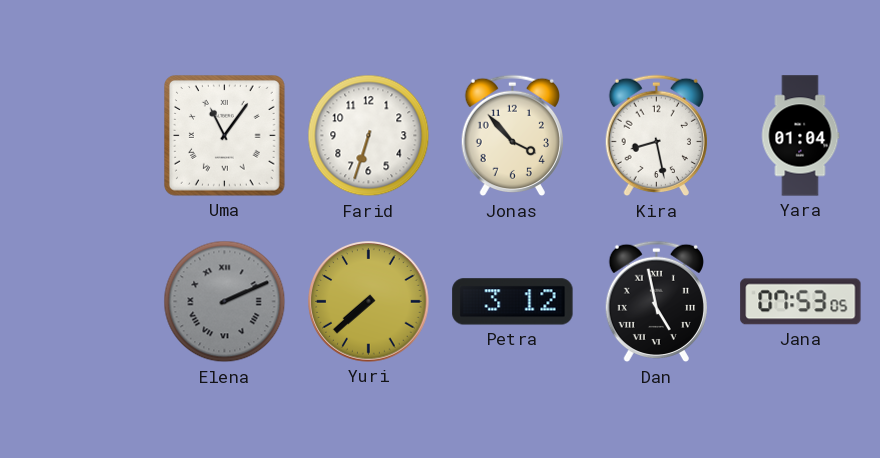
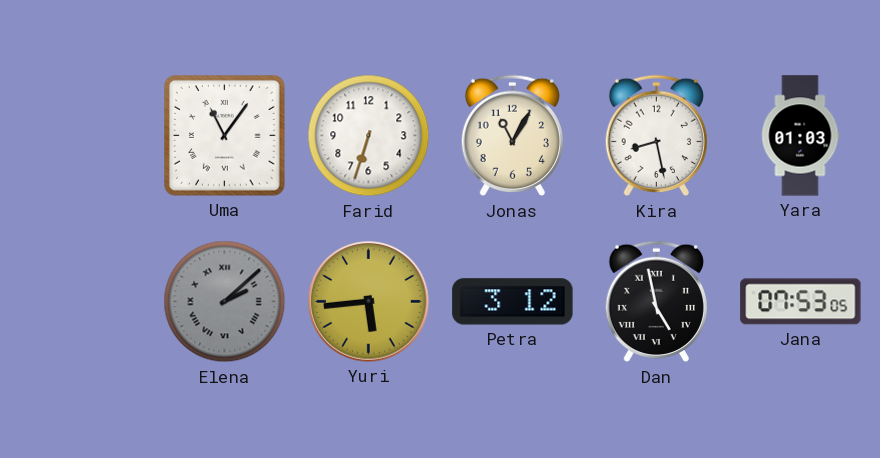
Jonas: 3:53 -> 11:05
Yara: 01:04 -> 01:03
Elena: 2:11 -> 2:08
Yuri: 7:38 -> 5:44
